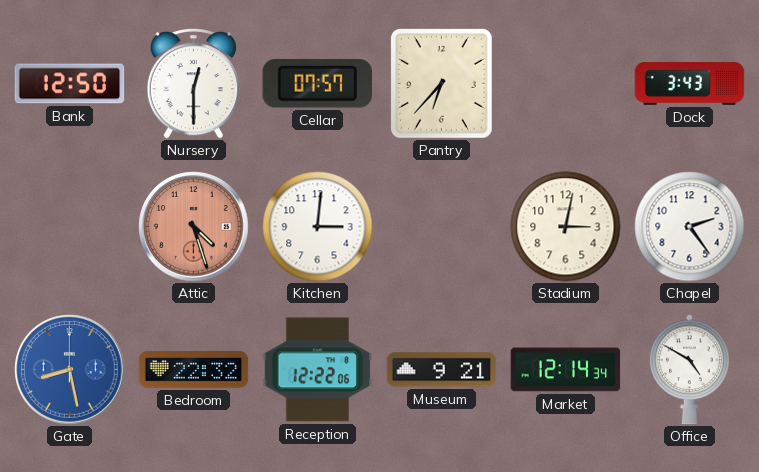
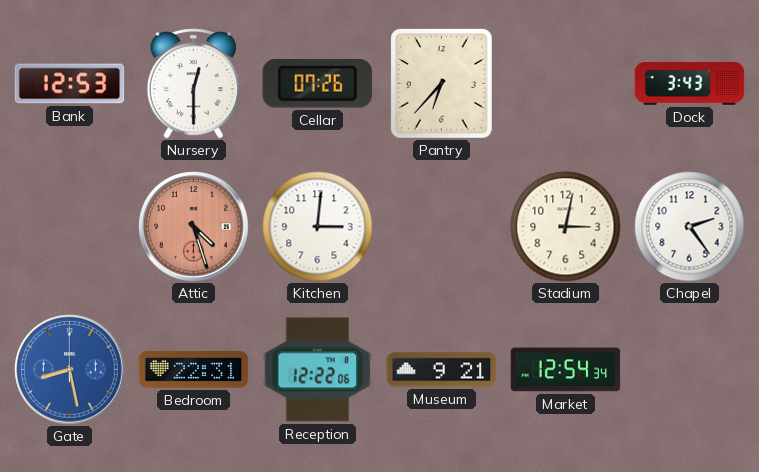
Bank: 12:50 -> 12:53
Cellar: 07:57 -> 07:26
Bedroom: 22:32 -> 22:31
Market: 12:14 -> 12:54
Office: 4:50 -> none
